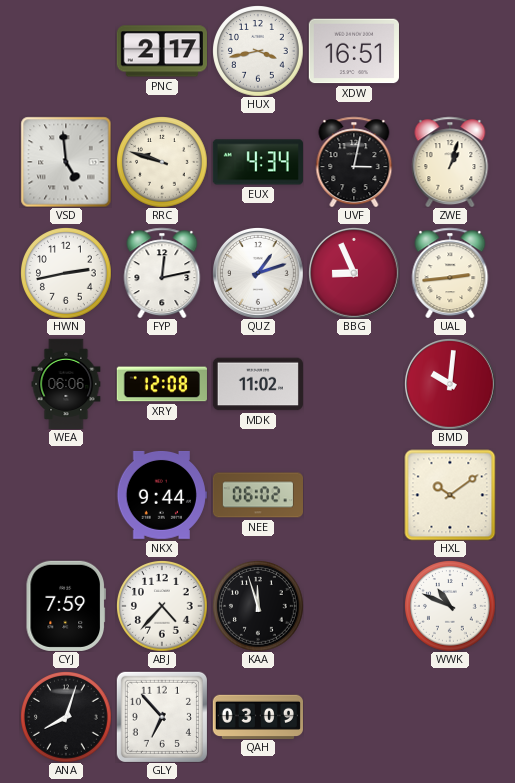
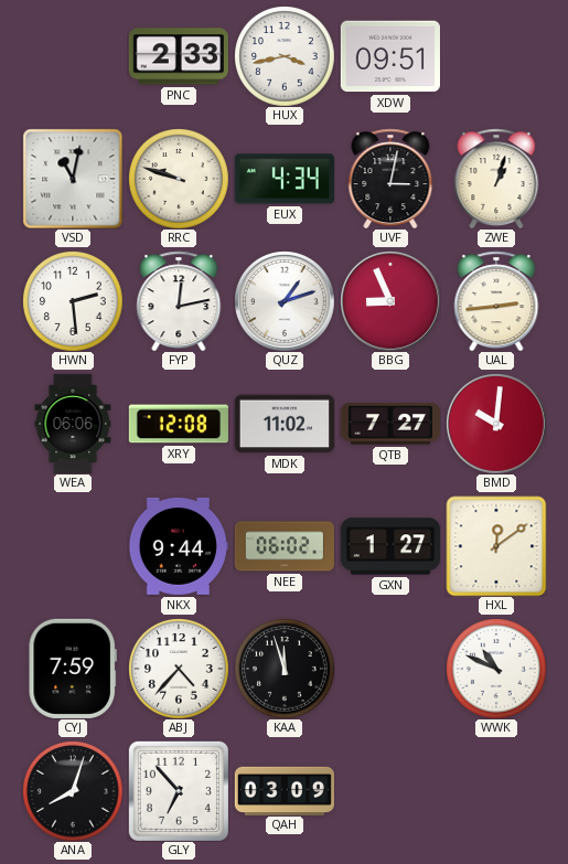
PNC: 2:17 -> 2:33
XDW: 16:51 -> 09:51
VSD: 4:59 -> 11:02
HWN: 2:43 -> 2:29
QTB: none -> 7:27
GXN: none -> 1:27
HXL: 10:09 -> 12:09
